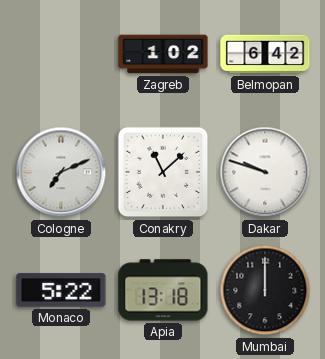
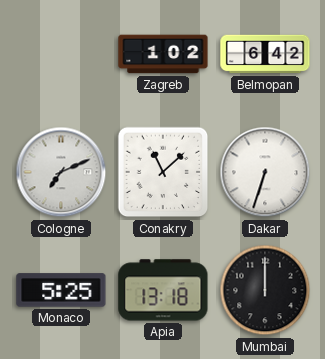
Dakar: 9:48 -> 6:33
Monaco: 5:22 -> 5:25
